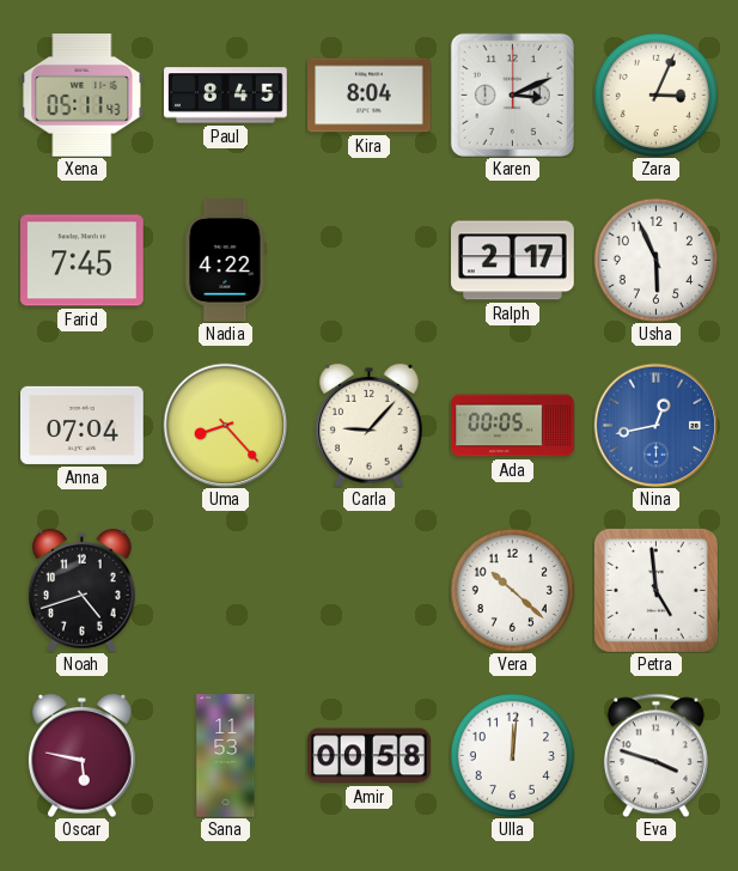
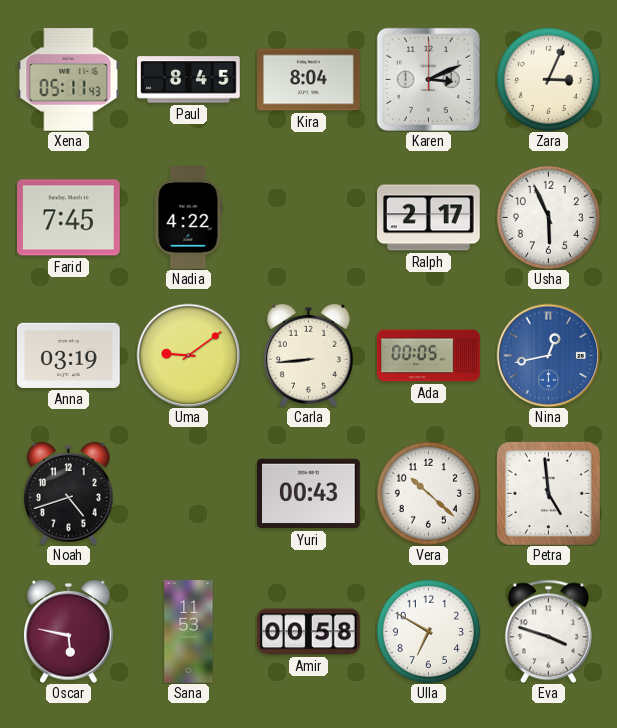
Anna: 07:04 -> 03:19
Uma: 8:23 -> 9:09
Carla: 9:07 -> 8:44
Yuri: none -> 00:43
Ulla: 12:01 -> 6:50
